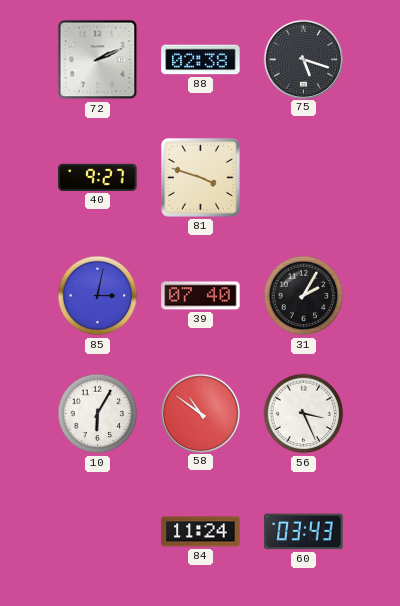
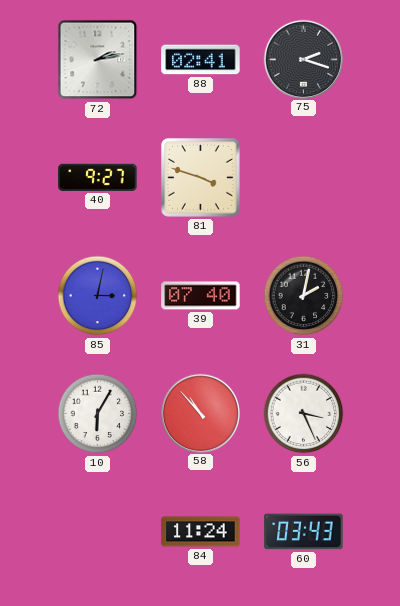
72: 2:11 -> 2:13
88: 02:38 -> 02:41
75: 5:18 -> 2:18
31: 2:05 -> 2:02
58: 10:51 -> 10:53
